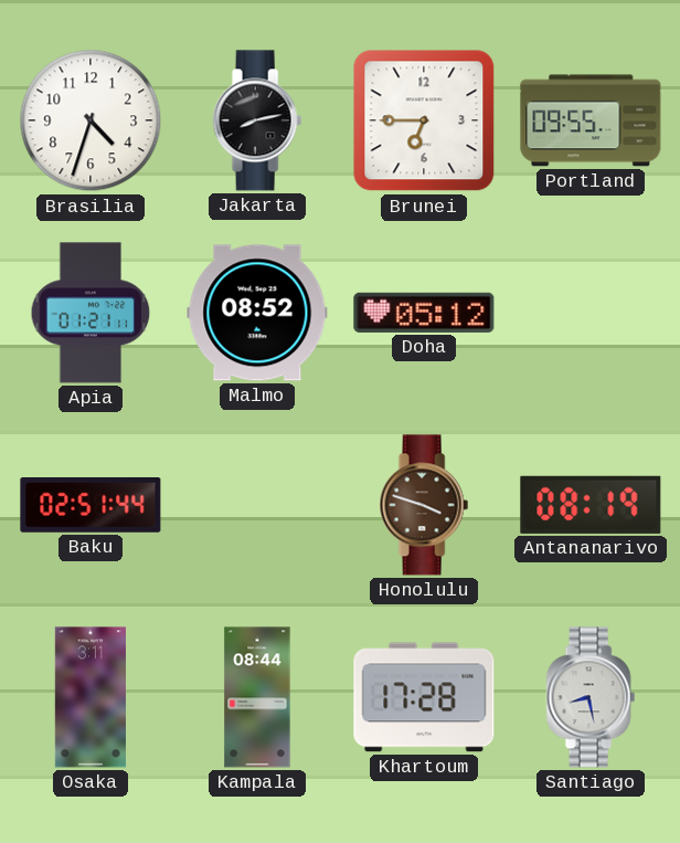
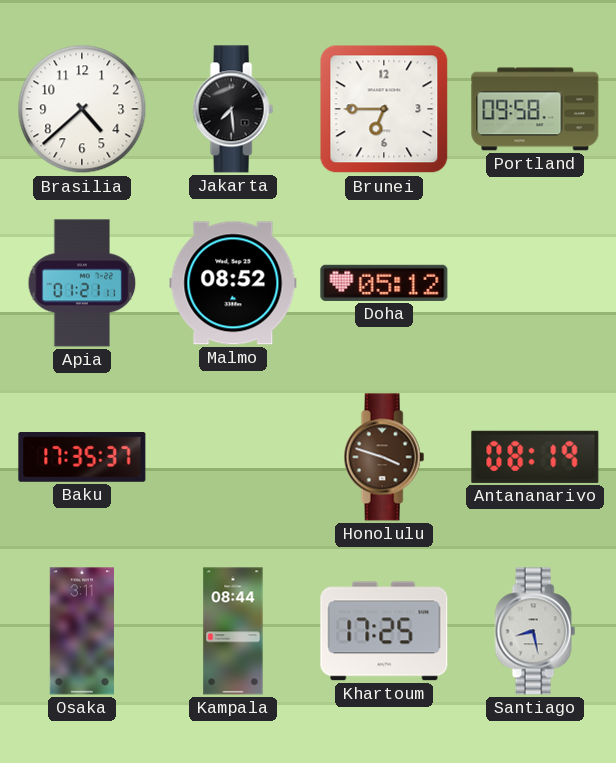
Brasilia: 4:33 -> 4:38
Jakarta: 8:13 -> 7:29
Portland: 09:55 -> 09:58
Baku: 02:51 -> 17:35
Khartoum: 17:28 -> 17:25
